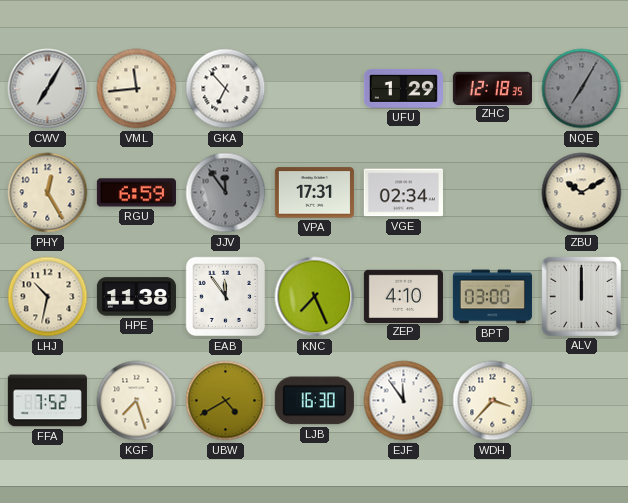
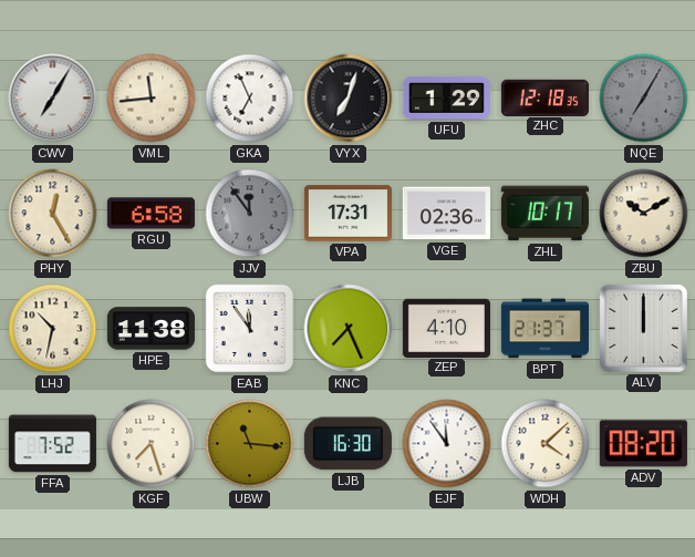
GKA: 6:53 -> 6:56
VYX: none -> 7:03
RGU: 6:59 -> 6:58
VGE: 02:34 -> 02:36
ZHL: none -> 10:17
BPT: 03:00 -> 21:37
UBW: 4:40 -> 11:16
WDH: 3:37 -> 4:08
ADV: none -> 08:20
